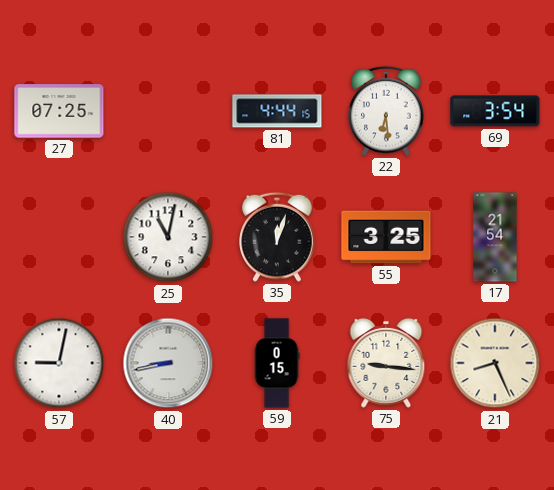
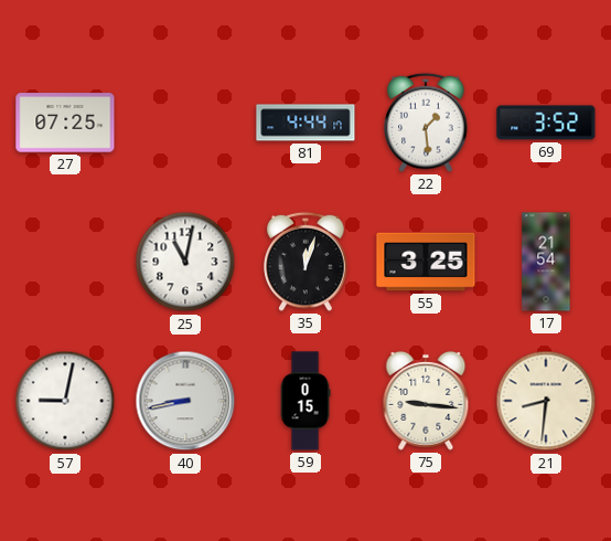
81: 4:44:15 -> 4:44:17
22: 6:29 -> 1:29
69: 3:54 -> 3:52
21: 8:26 -> 8:31
